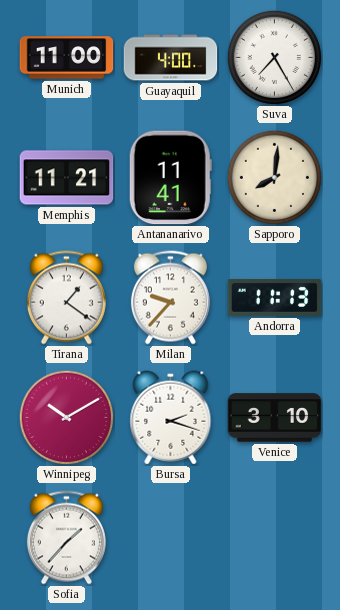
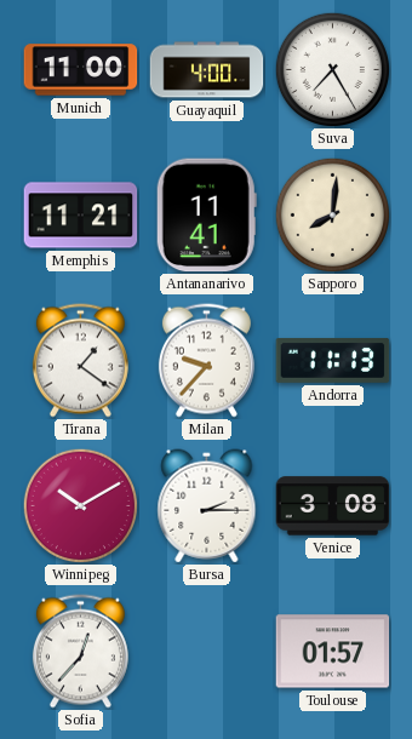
Bursa: 2:18 -> 2:15
Venice: 3:10 -> 3:08
Sofia: 1:37 -> 12:37
Toulouse: none -> 01:57
